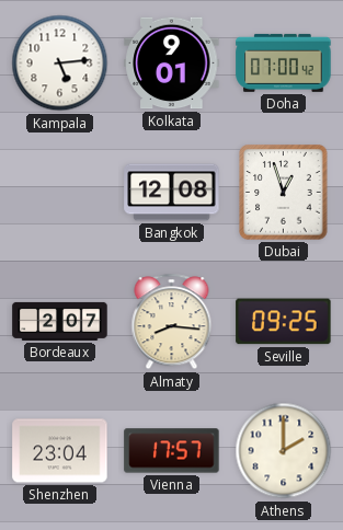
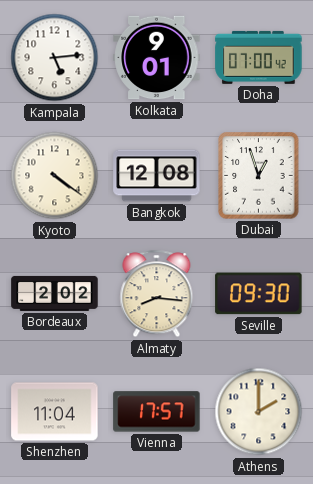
Kyoto: none -> 4:21
Bordeaux: 2:07 -> 2:02
Seville: 09:25 -> 09:30
Shenzhen: 23:04 -> 11:04
